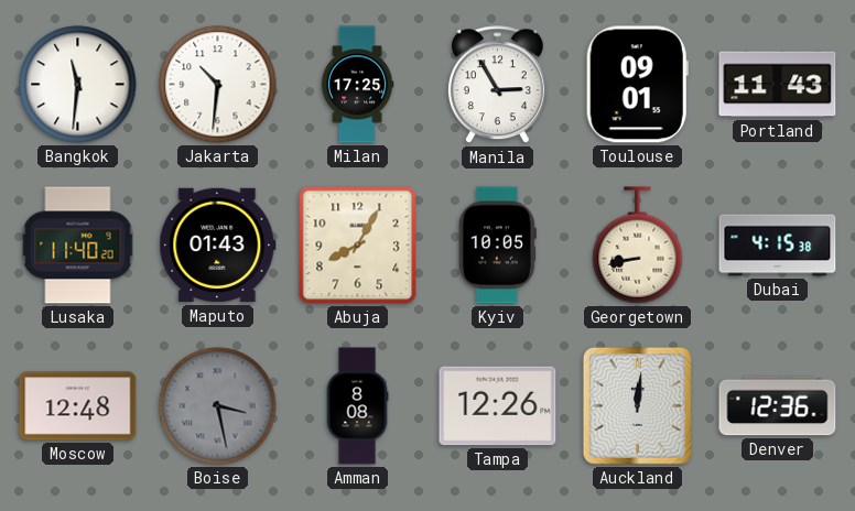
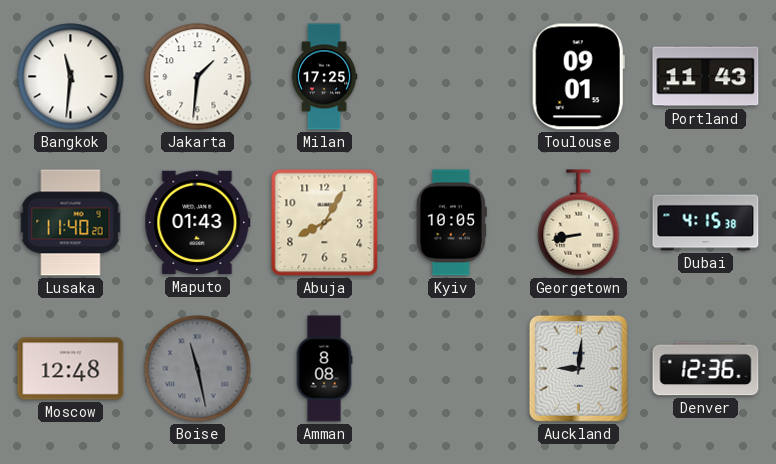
Jakarta: 10:31 -> 1:31
Manila: 2:55 -> none
Boise: 3:28 -> 11:28
Tampa: 12:26 -> none
Auckland: 12:01 -> 9:01
